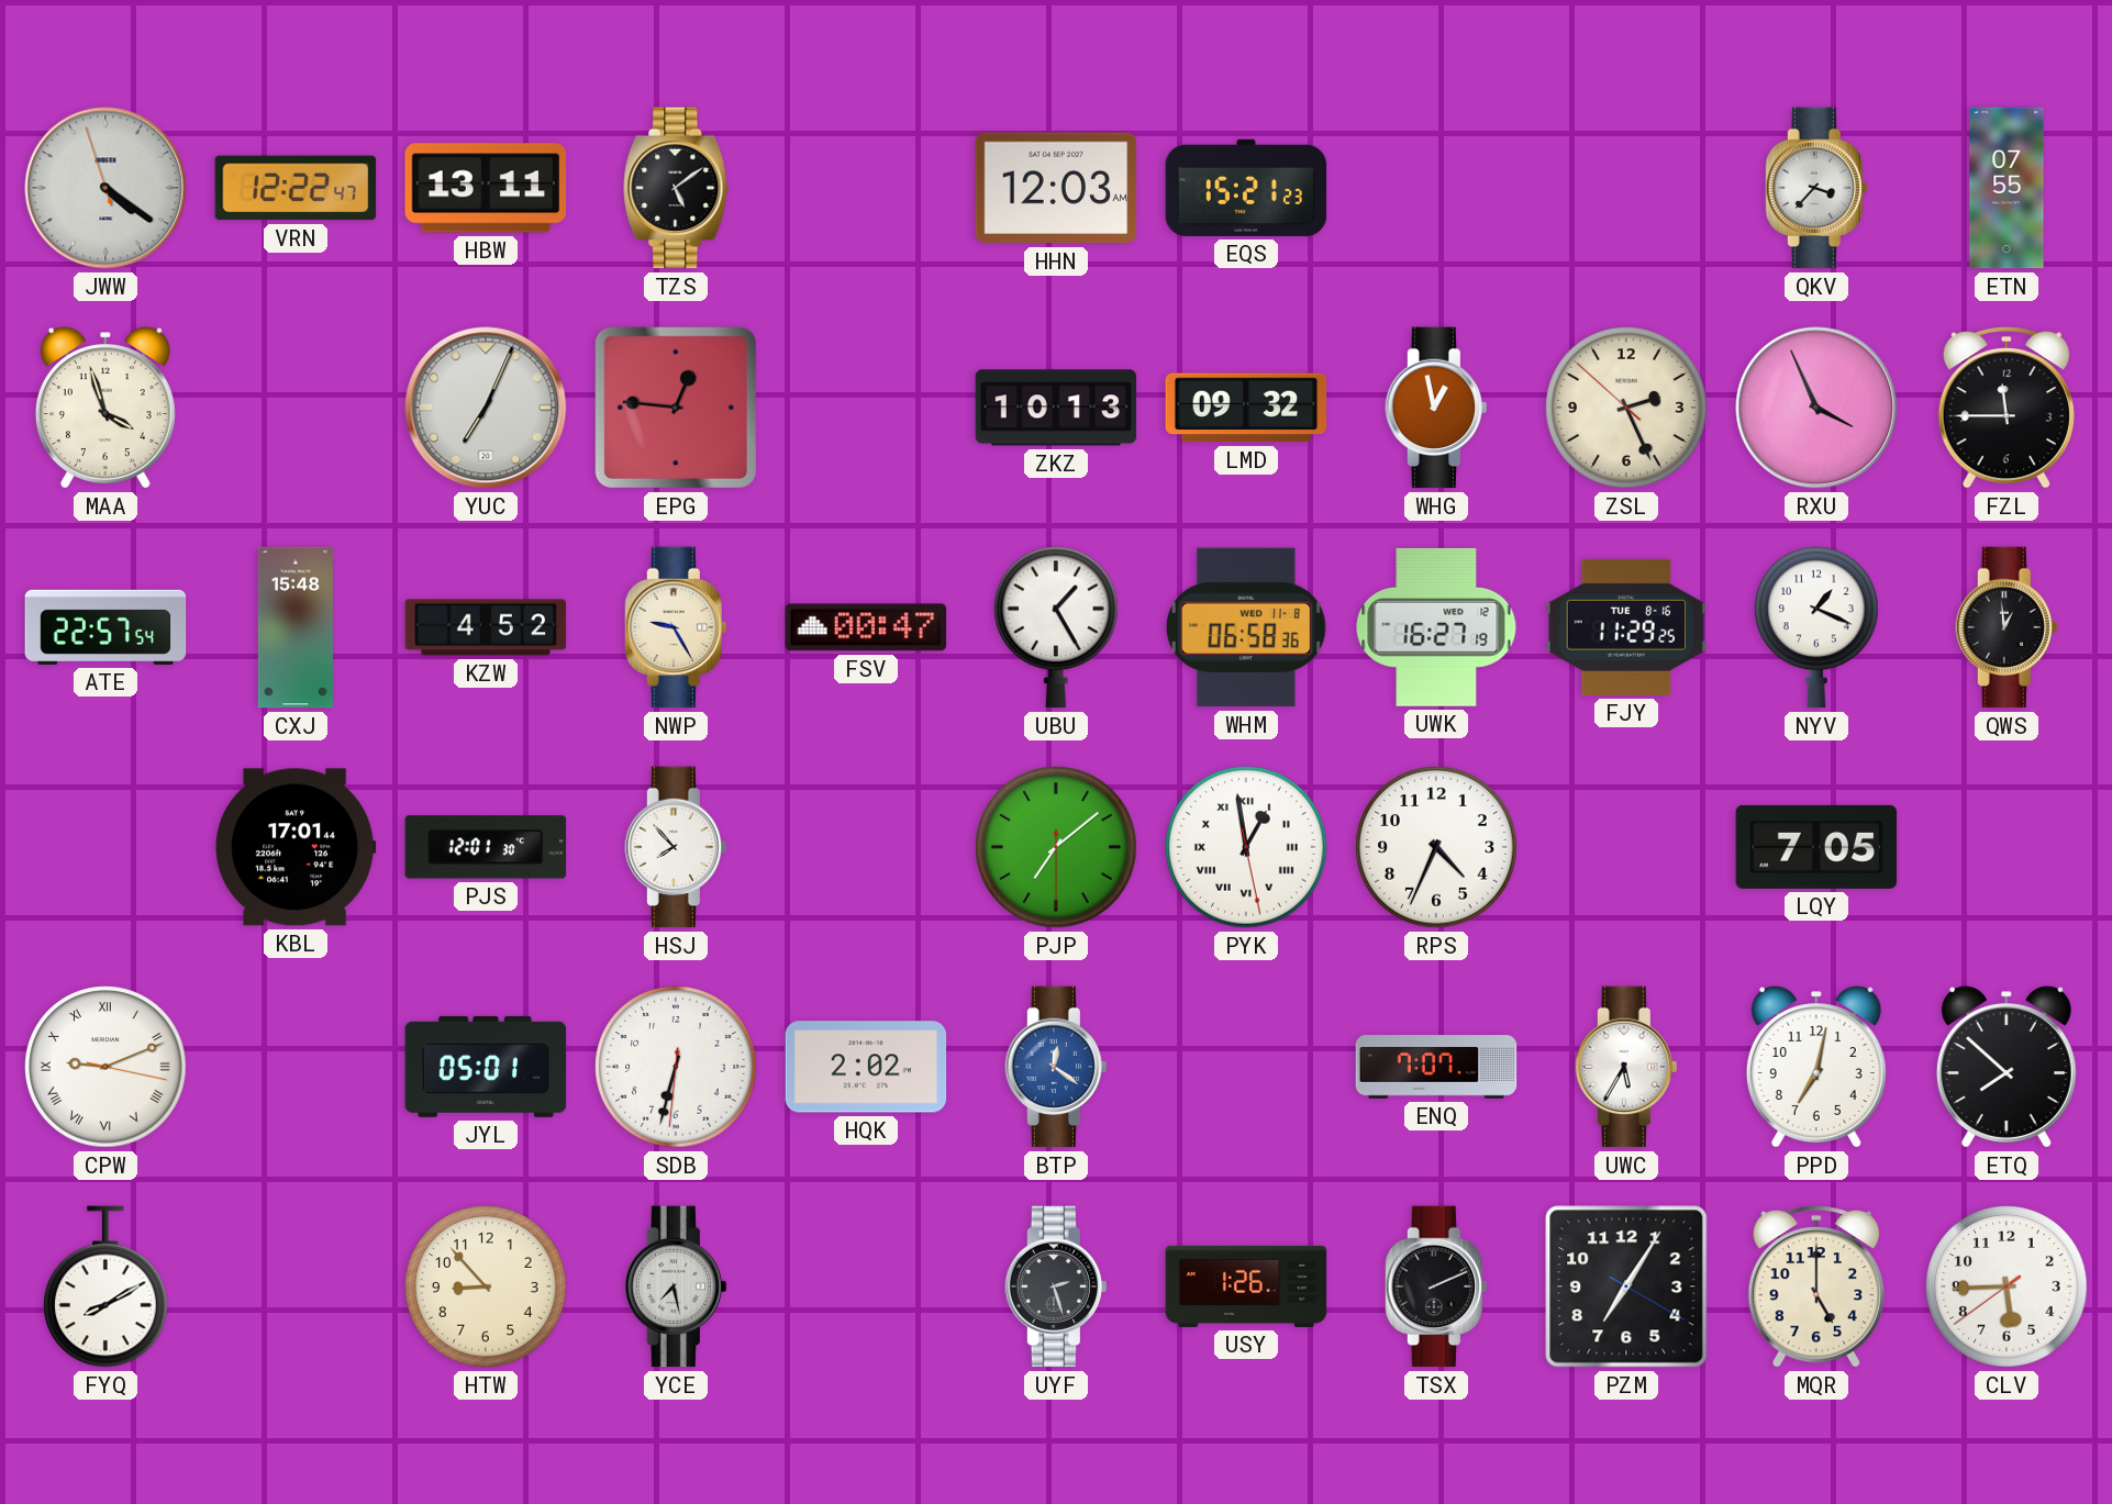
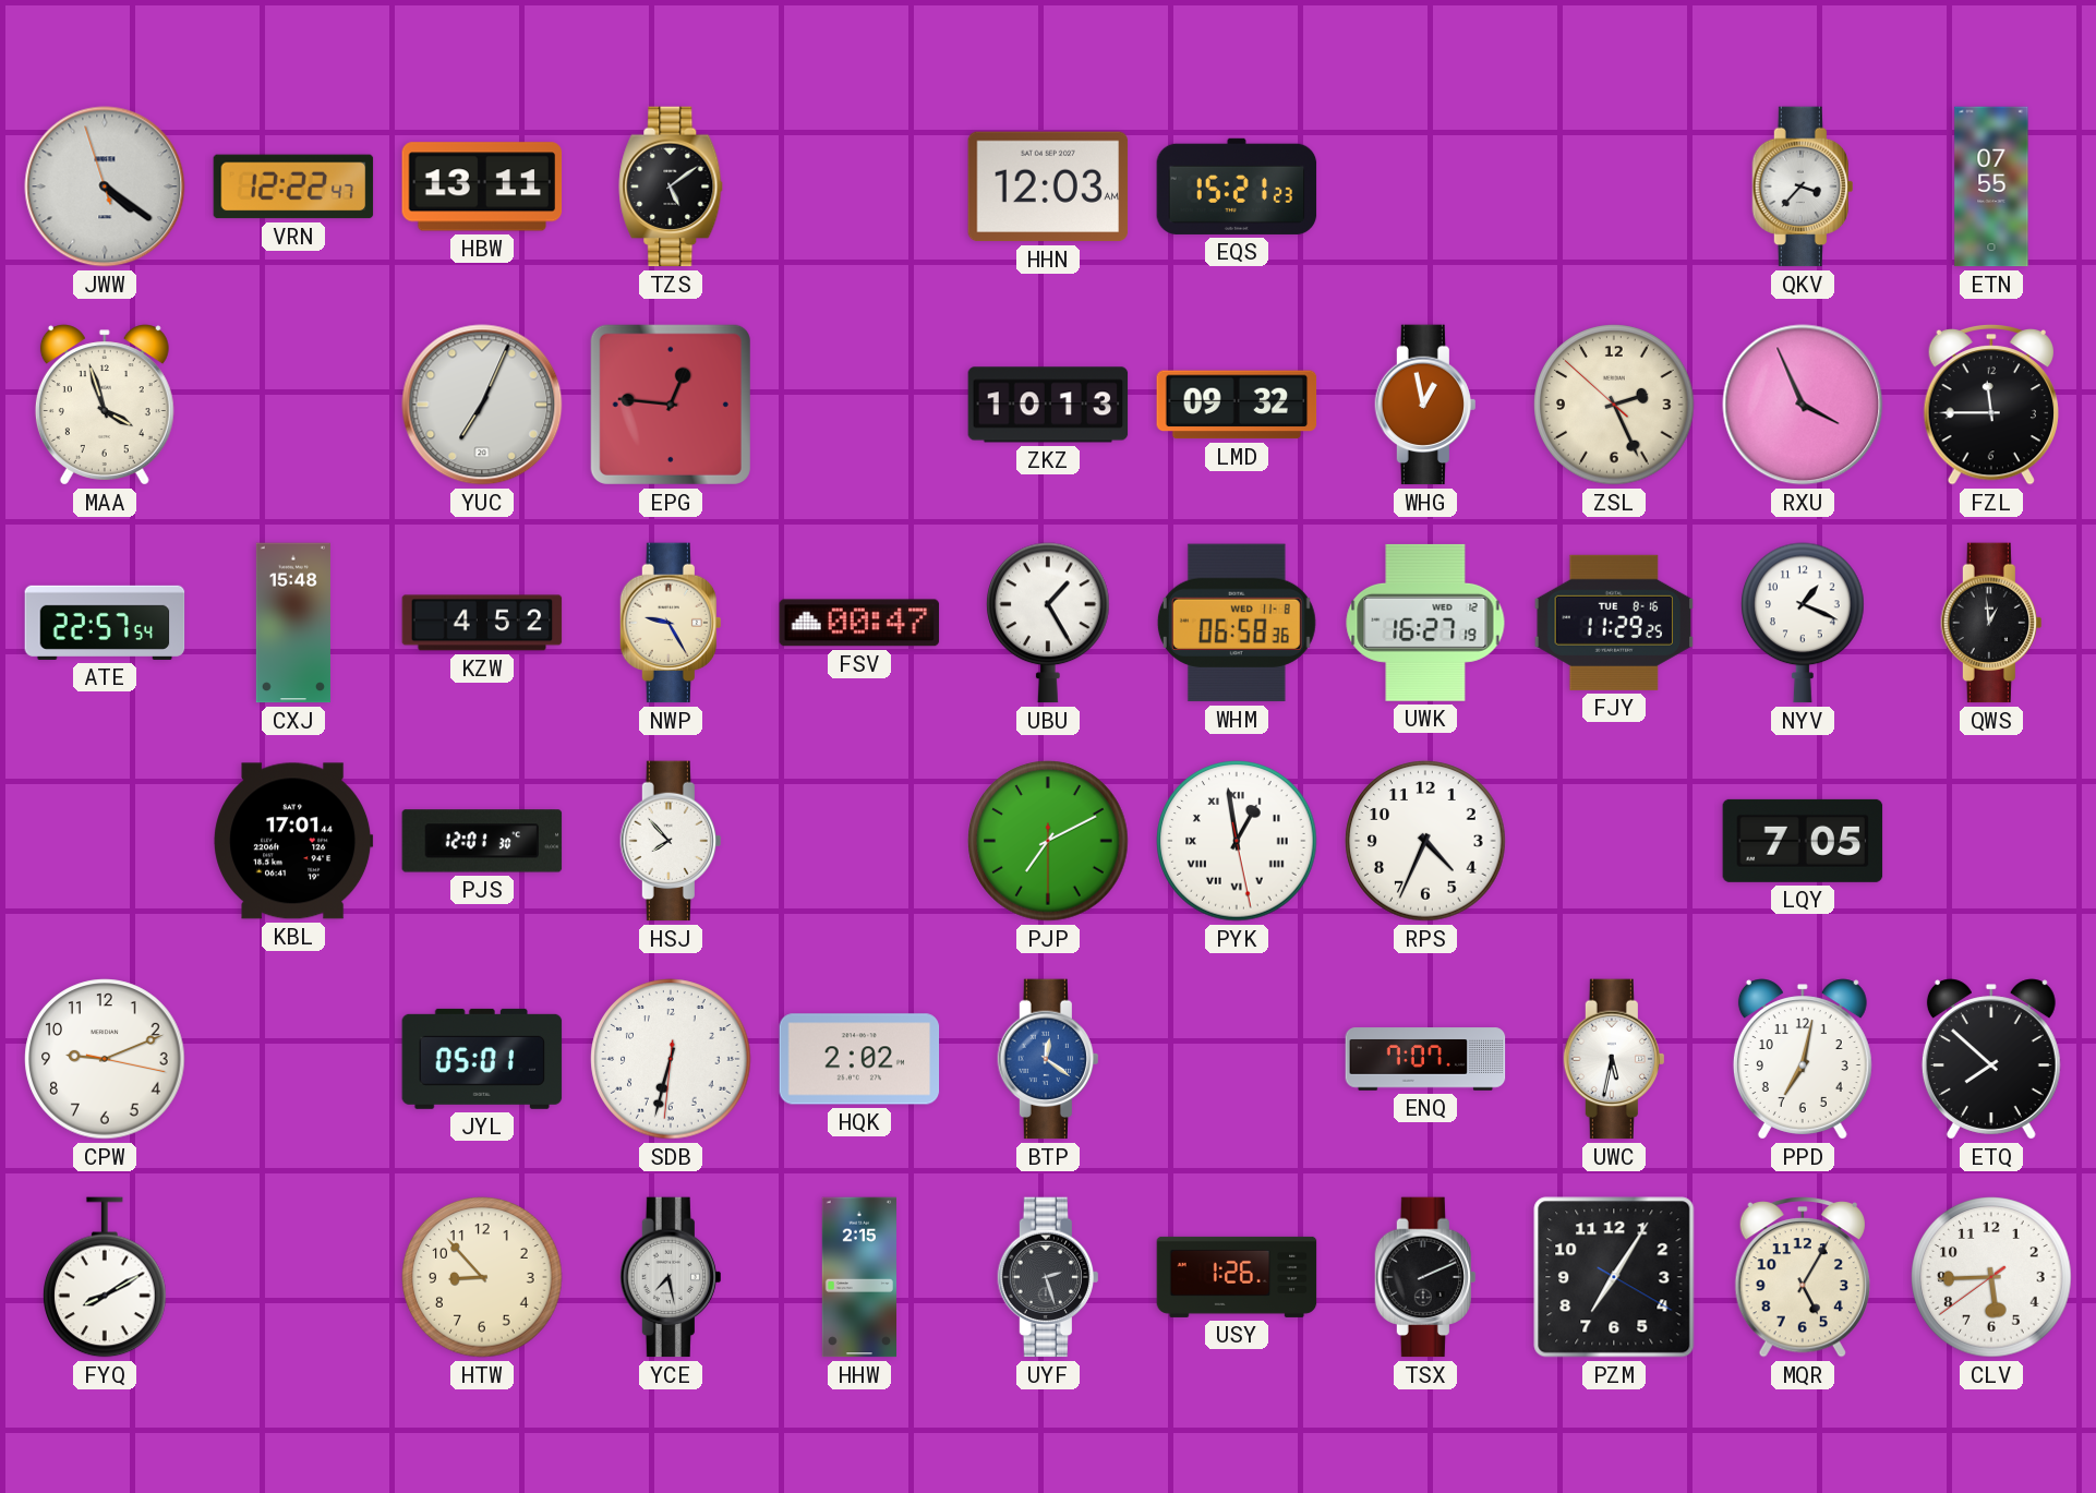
PJP: 7:08 -> 7:10
CPW numerals: Roman -> Arabic
UWC: 5:35 -> 5:32
HHW: none -> 2:15
MQR: 5:00 -> 5:05
